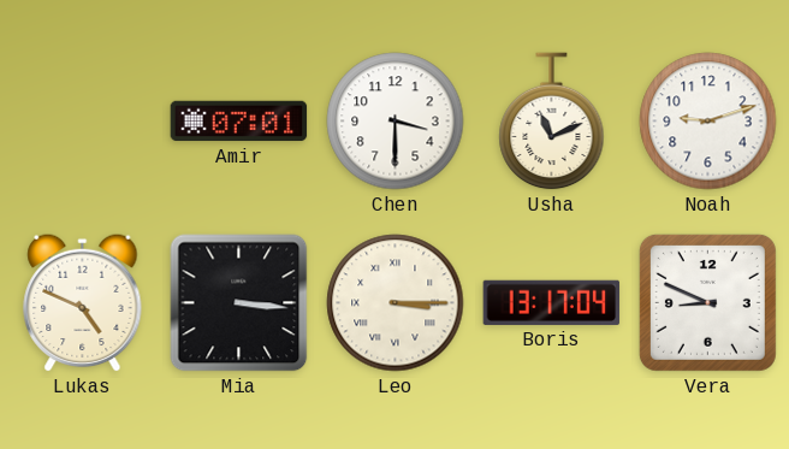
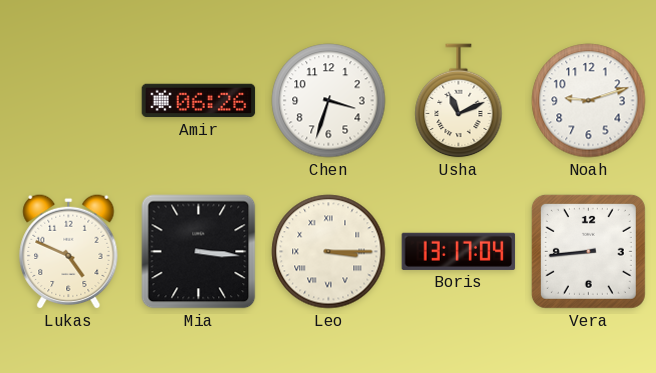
Amir: 07:01 -> 06:26
Chen: 3:30 -> 3:33
Vera: 8:49 -> 8:44
